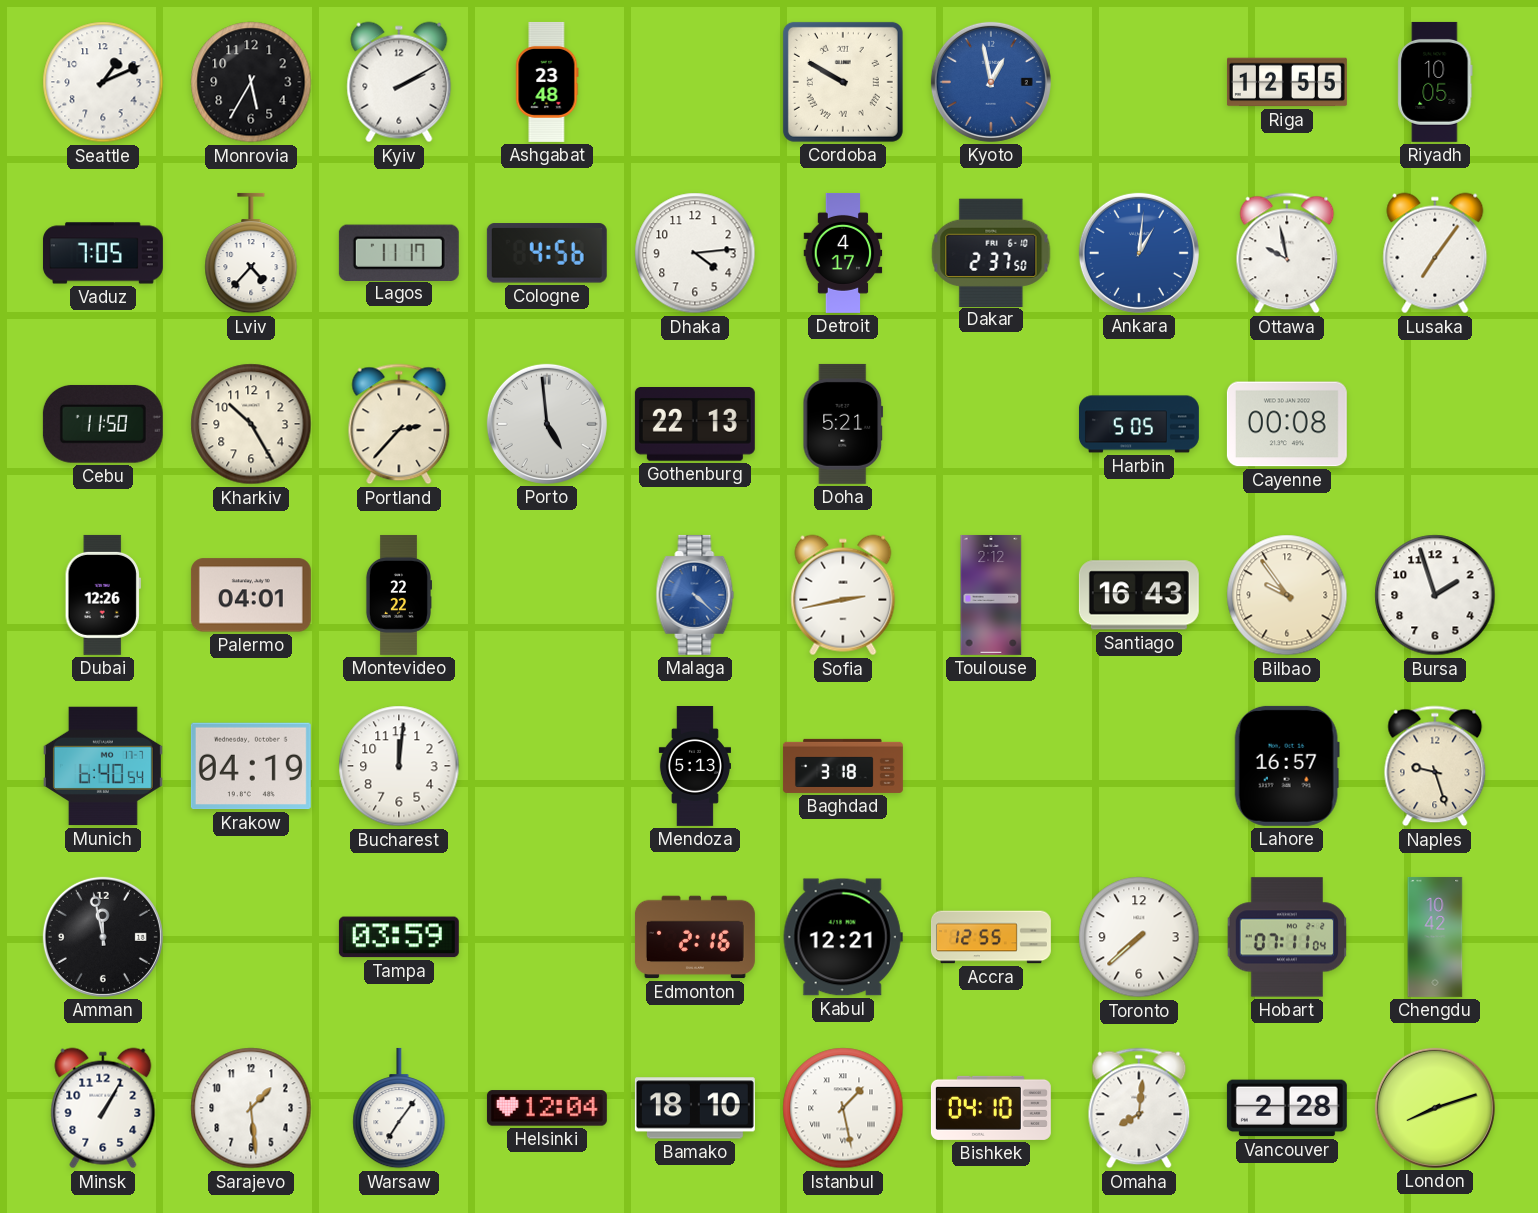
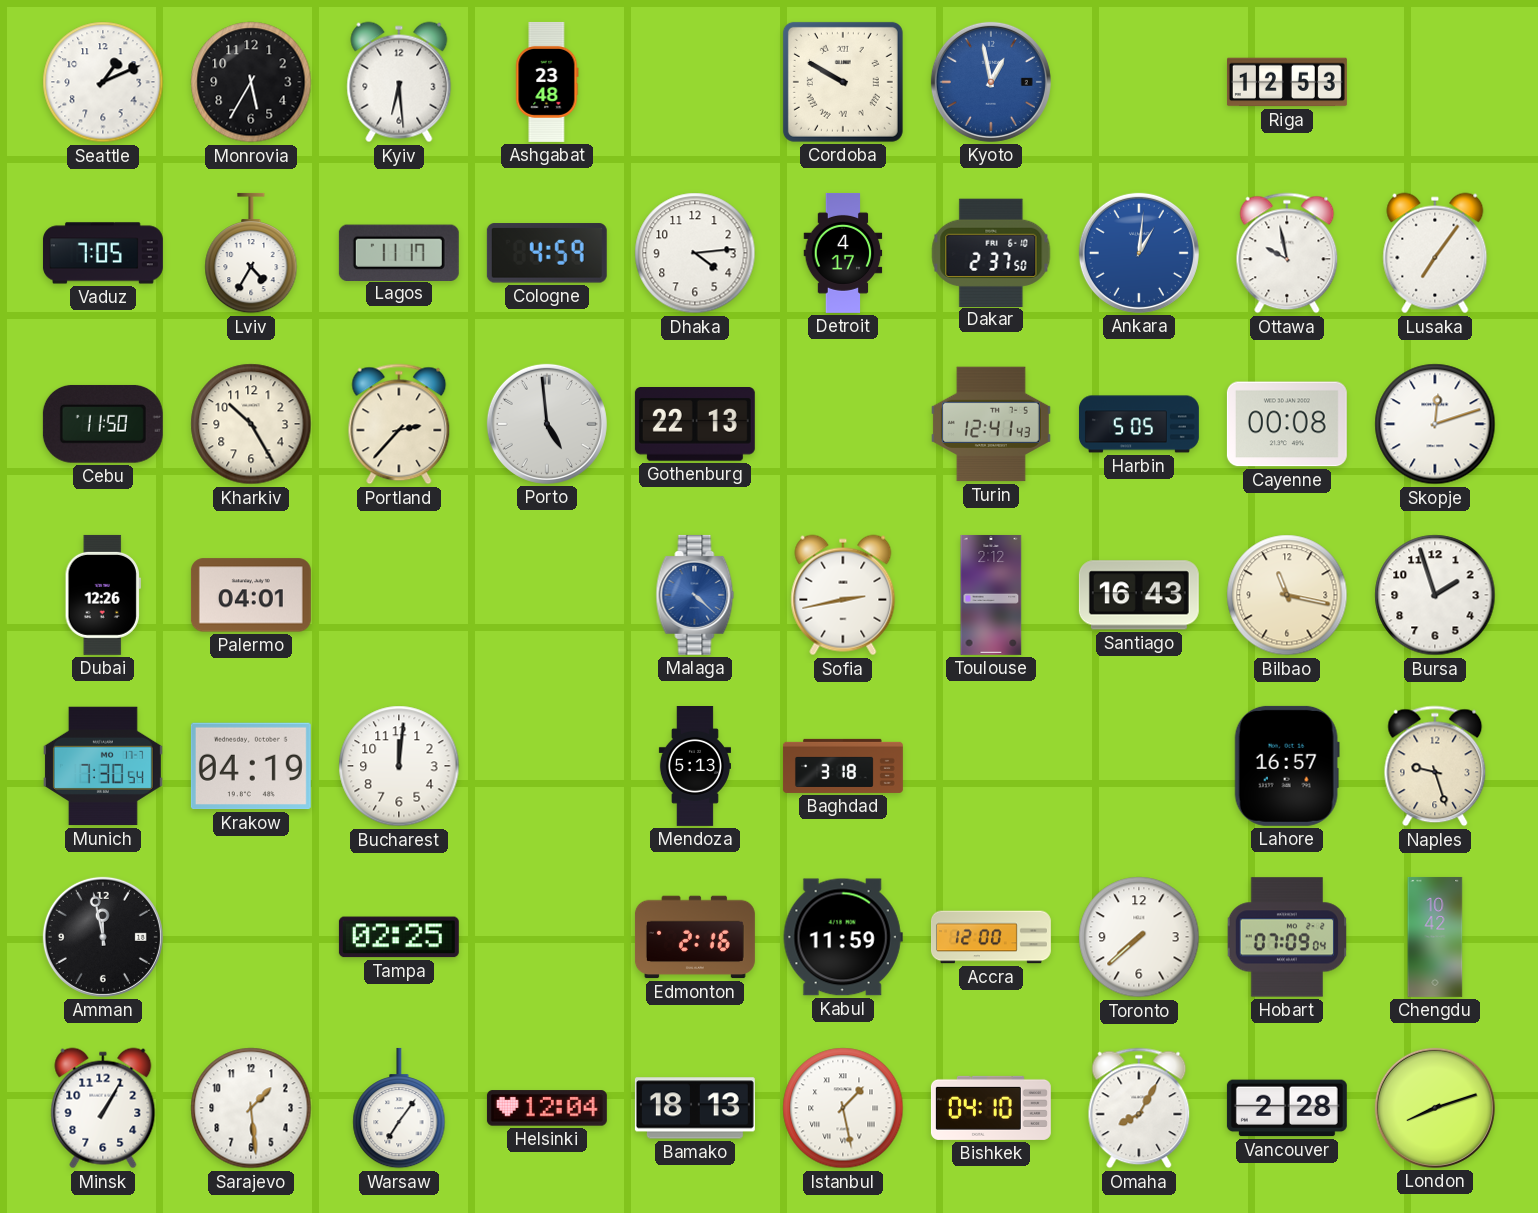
Kyiv: 2:10 -> 6:29
Riga: 12:55 -> 12:53
Riyadh: 10:05 -> none
Lviv: 4:37 -> 4:35
Cologne: 4:56 -> 4:59
Doha: 5:21 -> none
Turin: none -> 12:41
Skopje: none -> 12:12
Montevideo: 22:22 -> none
Bilbao: 9:54 -> 11:17
Munich: 6:40 -> 7:30
Tampa: 03:59 -> 02:25
Kabul: 12:21 -> 11:59
Accra: 12:55 -> 12:00
Hobart: 07:11 -> 07:09
Bamako: 18:10 -> 18:13
Omaha: 8:01 -> 8:05
